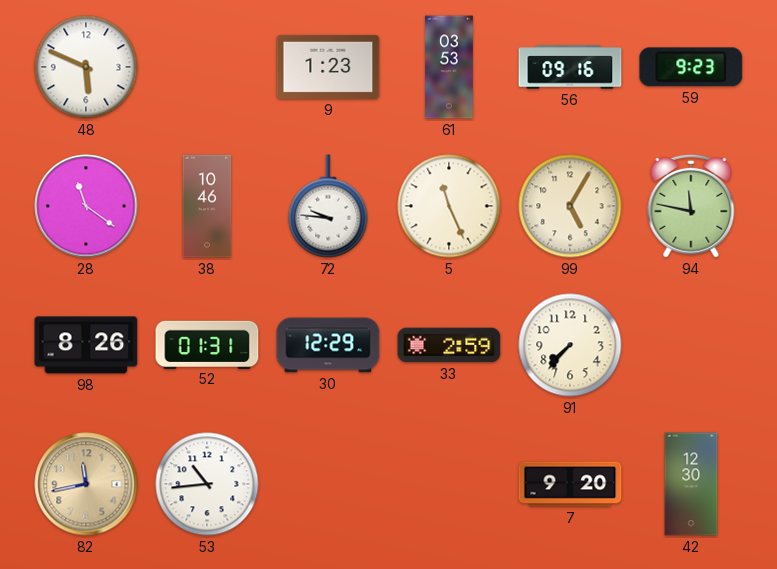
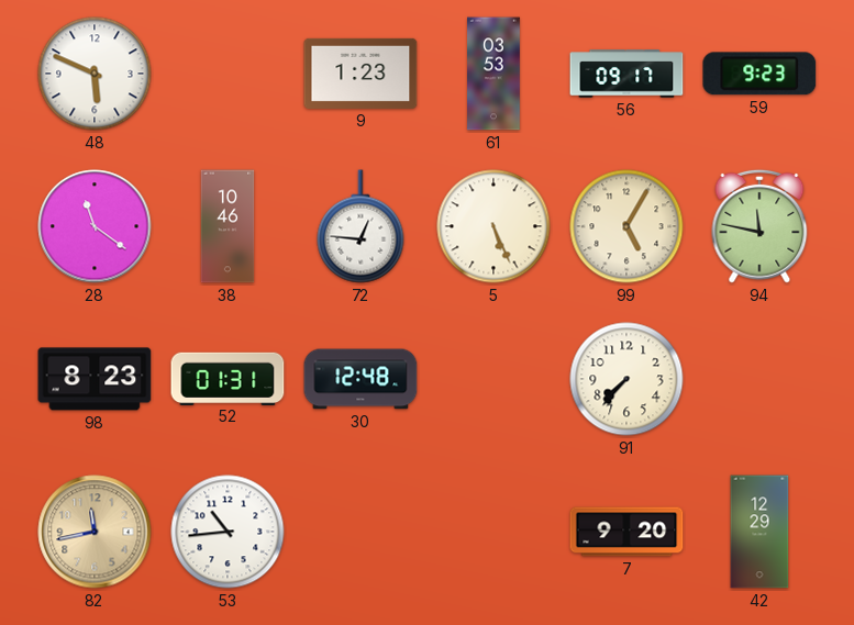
56: 09:16 -> 09:17
72: 9:46 -> 12:46
5: 11:26 -> 5:26
98: 8:26 -> 8:23
30: 12:29 -> 12:48
33: 2:59 -> none
42: 12:30 -> 12:29
